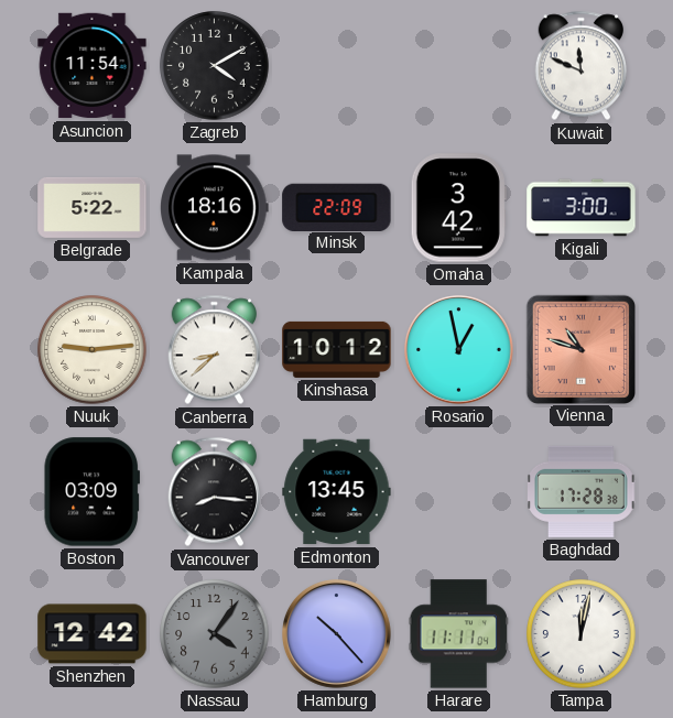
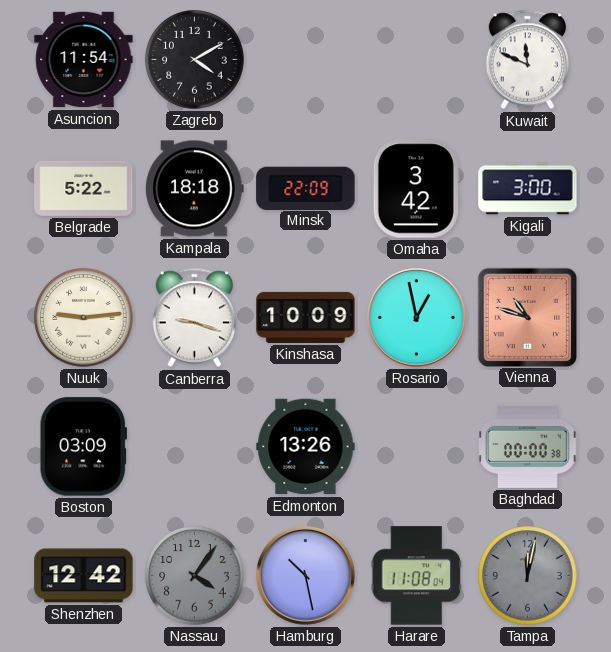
Kampala: 18:16 -> 18:18
Canberra: 8:38 -> 9:18
Kinshasa: 10:12 -> 10:09
Vancouver: 8:16 -> none
Edmonton: 13:45 -> 13:26
Baghdad: 17:28 -> 00:00
Hamburg: 10:23 -> 10:28
Harare: 11:11 -> 11:08
Tampa dial: white -> grey
